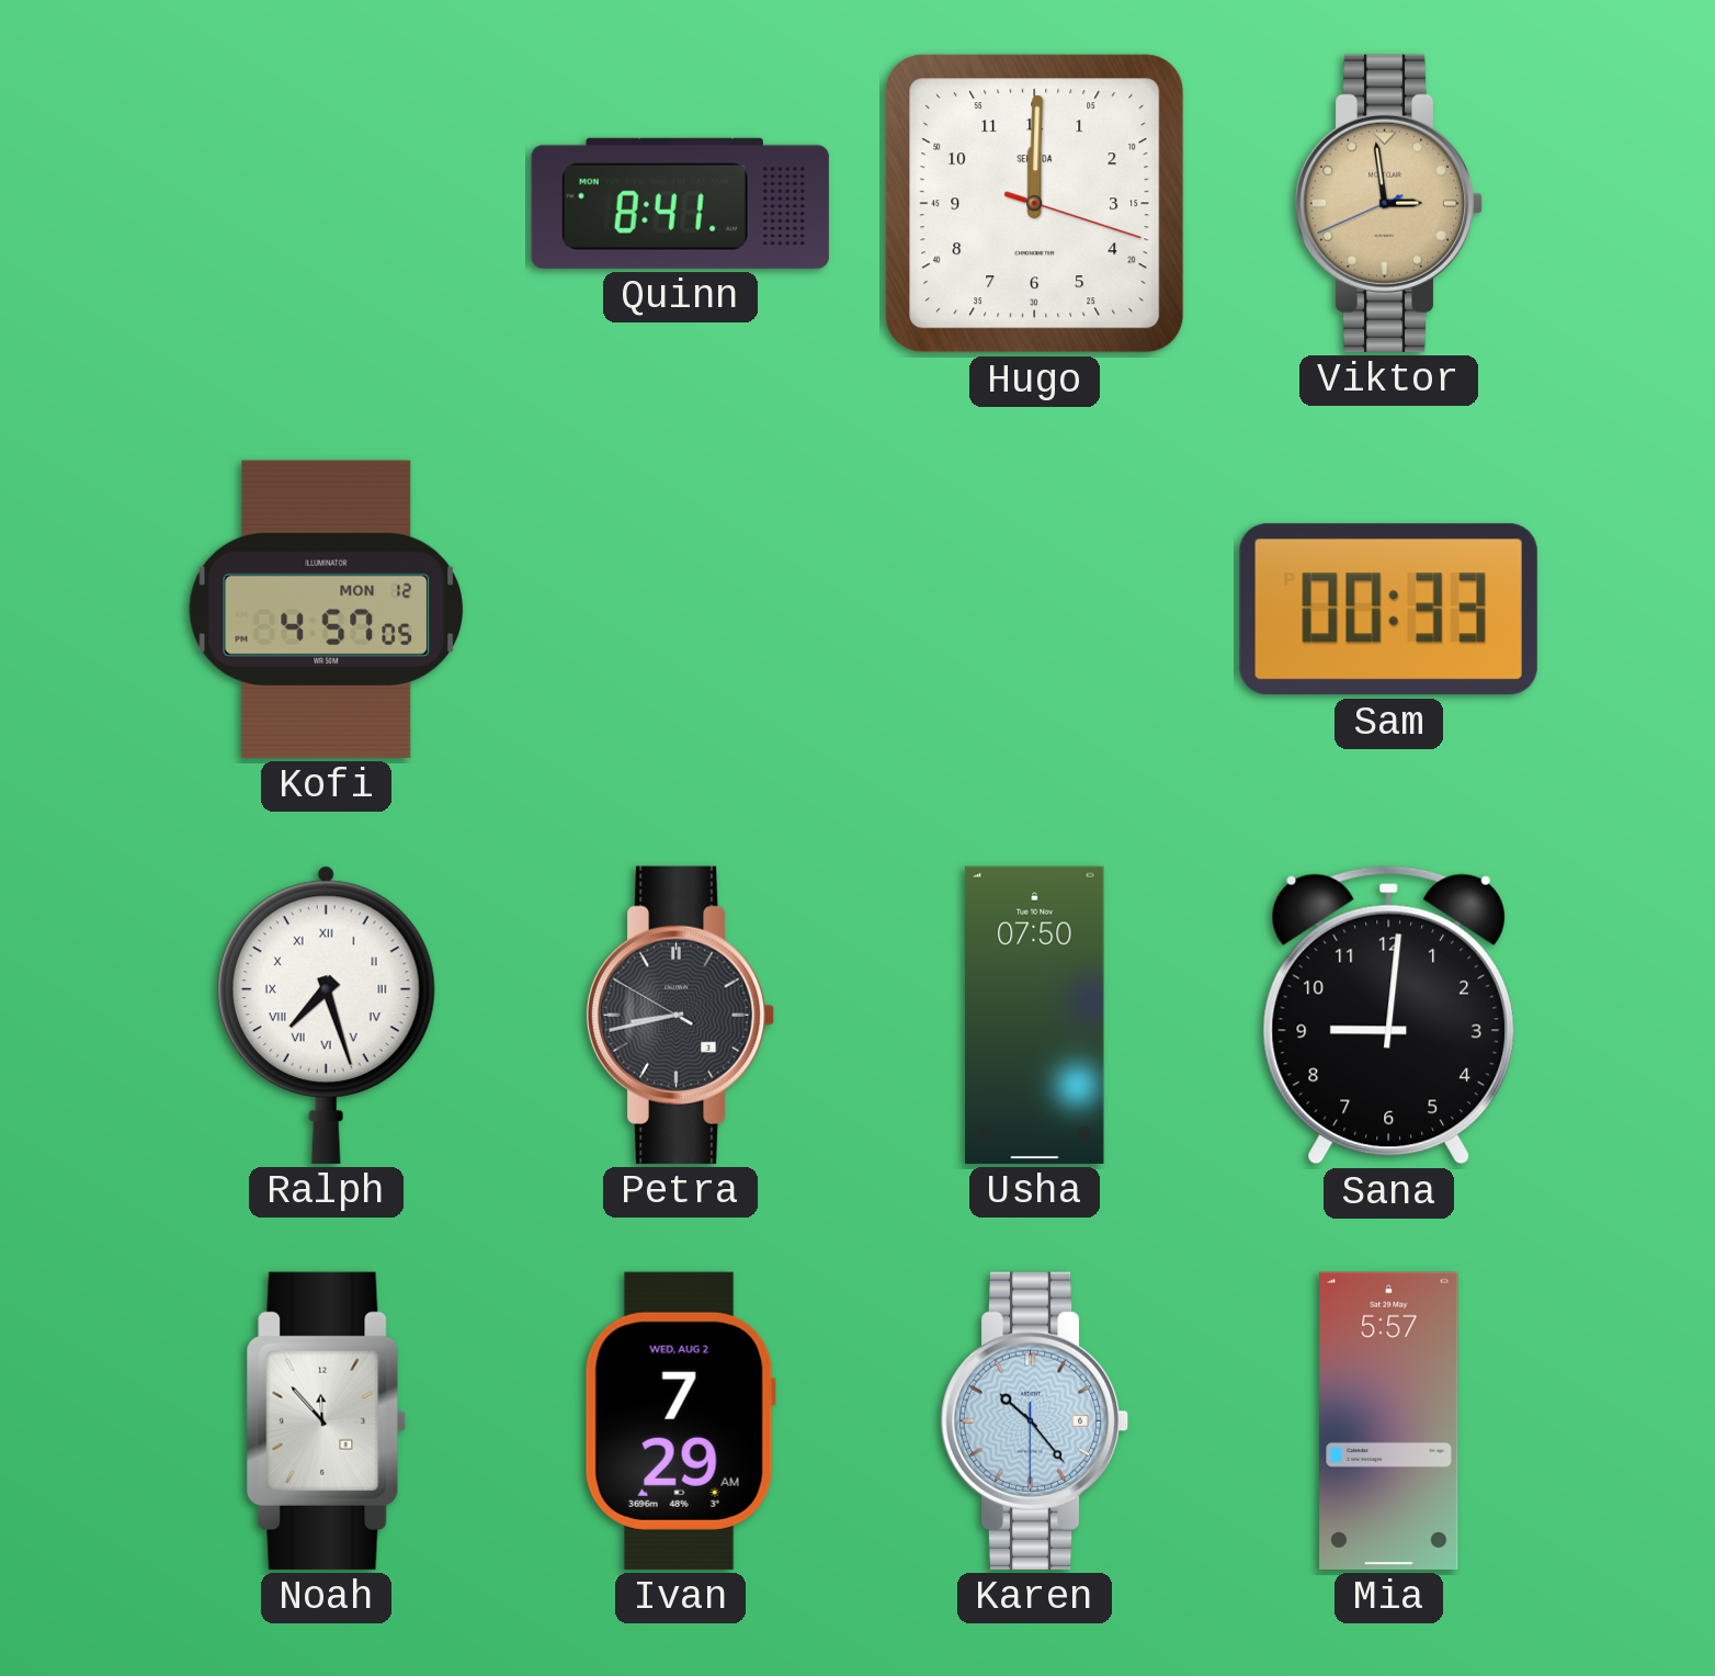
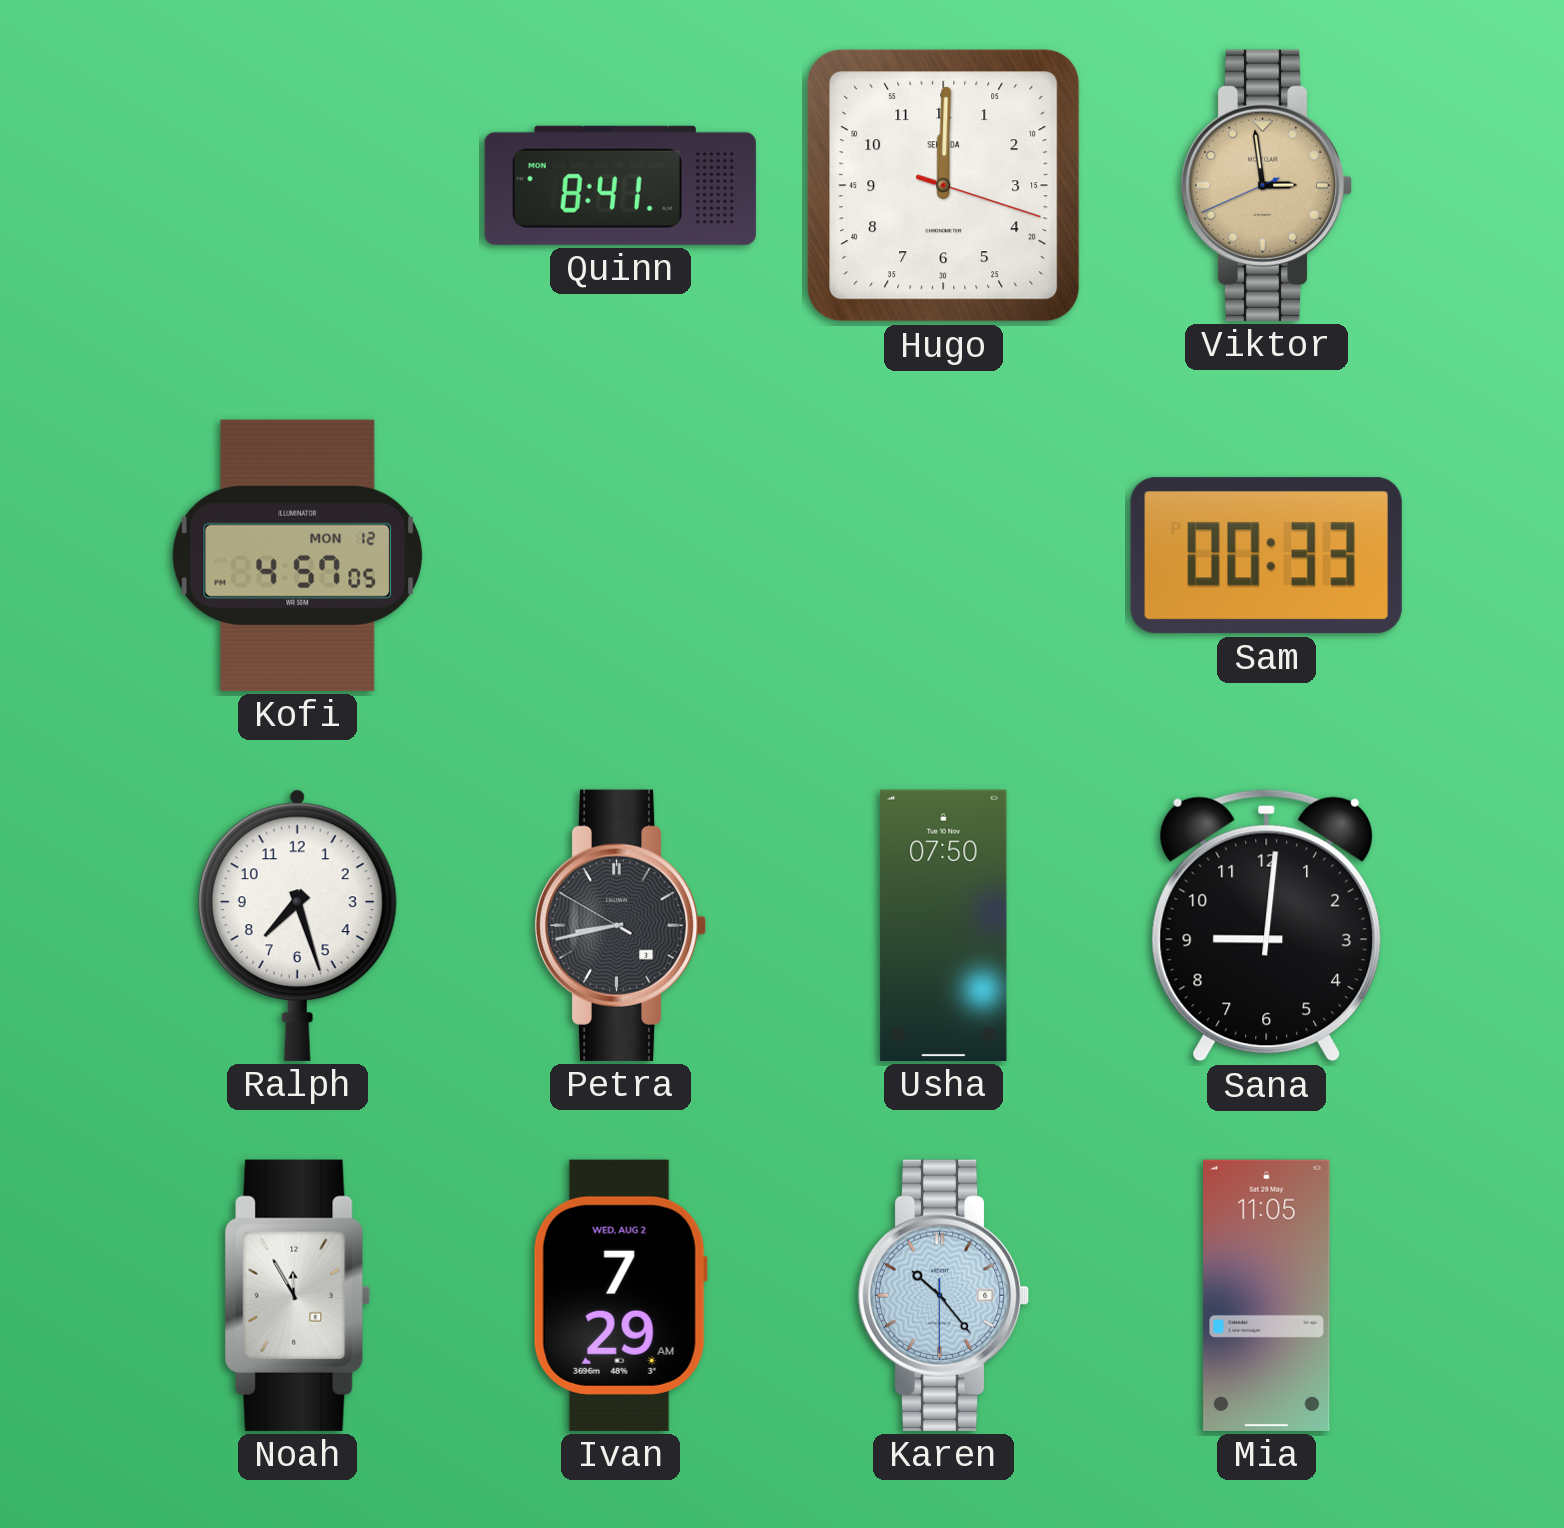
Ralph numerals: Roman -> Arabic
Noah: 11:53 -> 11:55
Mia: 5:57 -> 11:05
